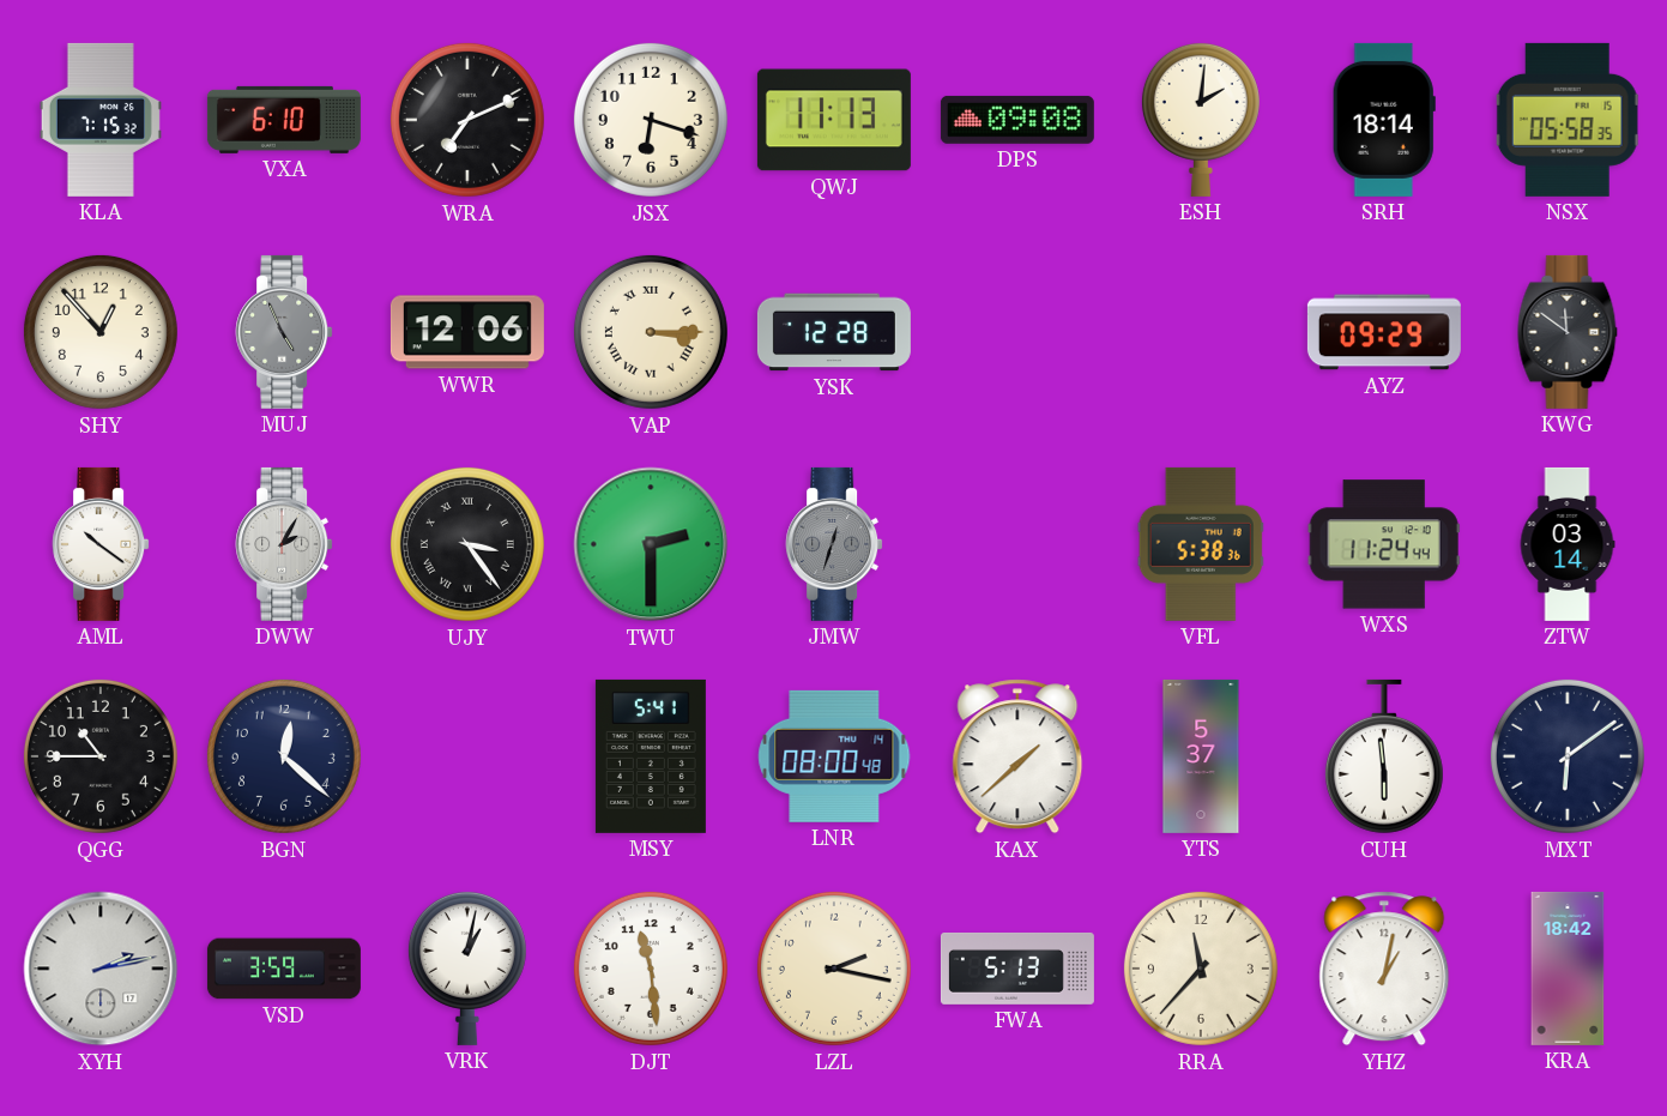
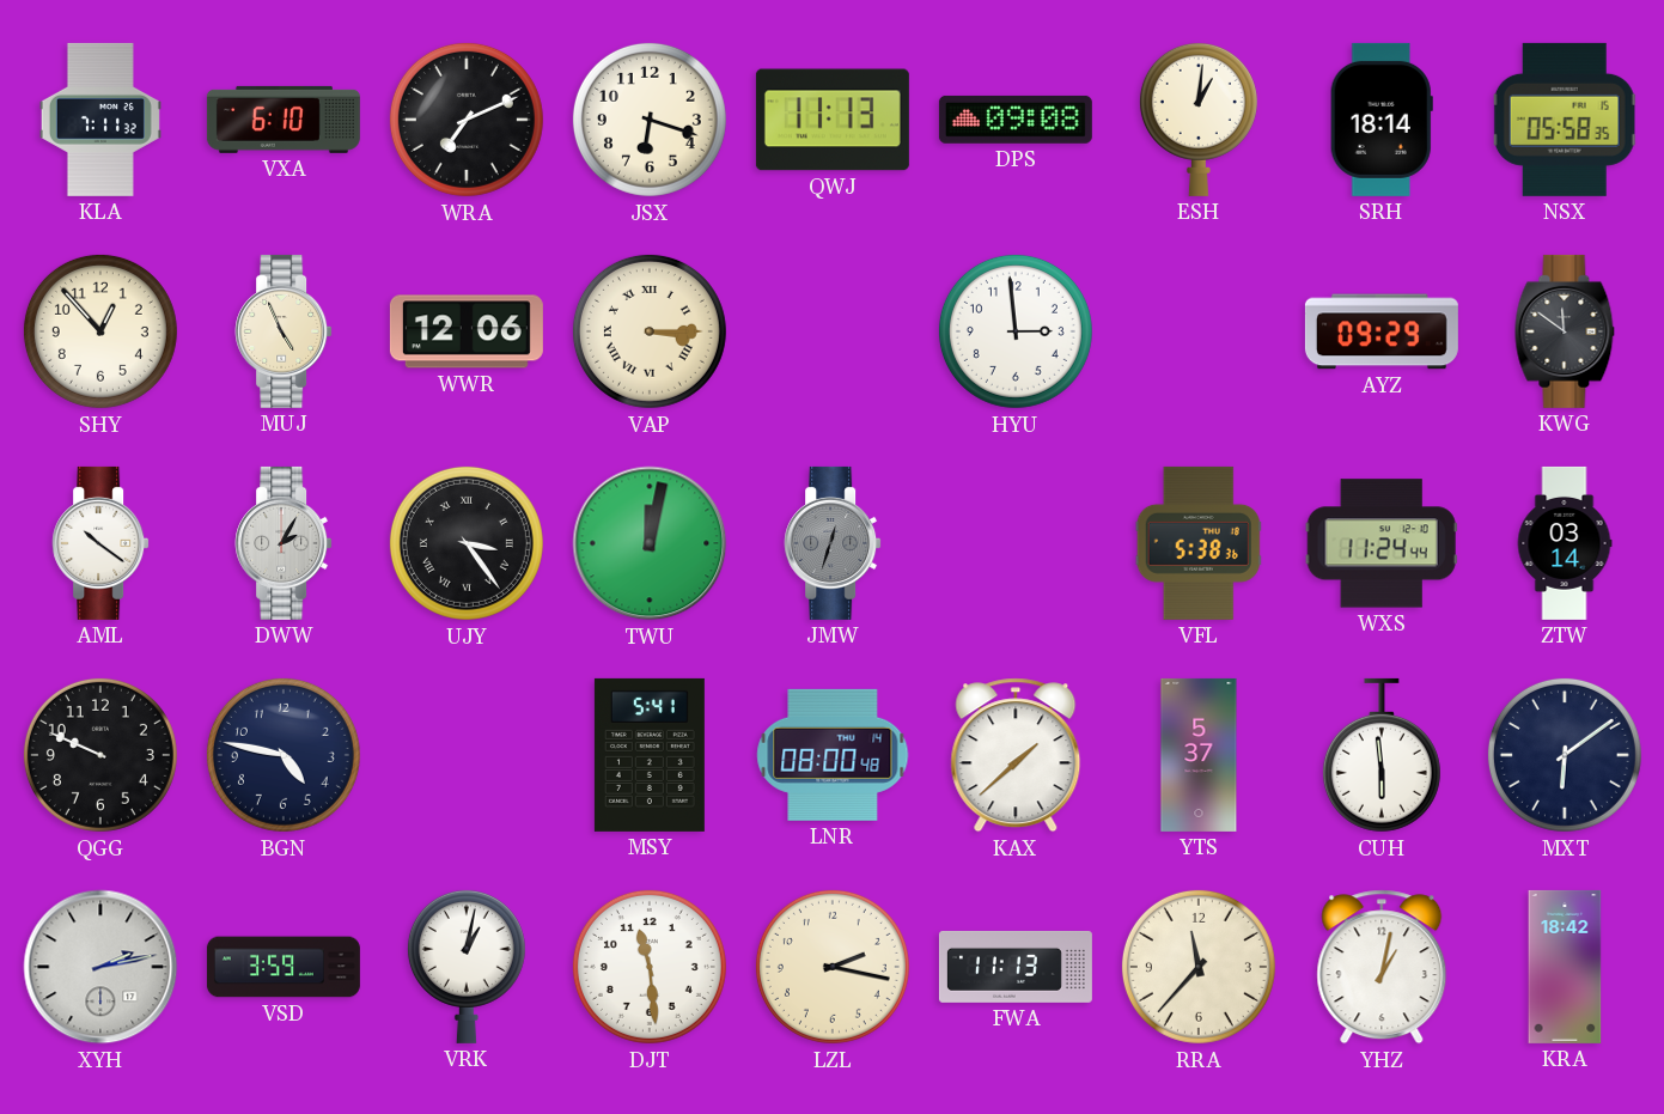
KLA: 7:15 -> 7:11
ESH: 2:01 -> 1:01
MUJ dial: grey -> cream
YSK: 12:28 -> none
HYU: none -> 2:59
TWU: 2:30 -> 12:02
QGG: 10:45 -> 9:49
BGN: 12:22 -> 4:47
FWA: 5:13 -> 11:13
